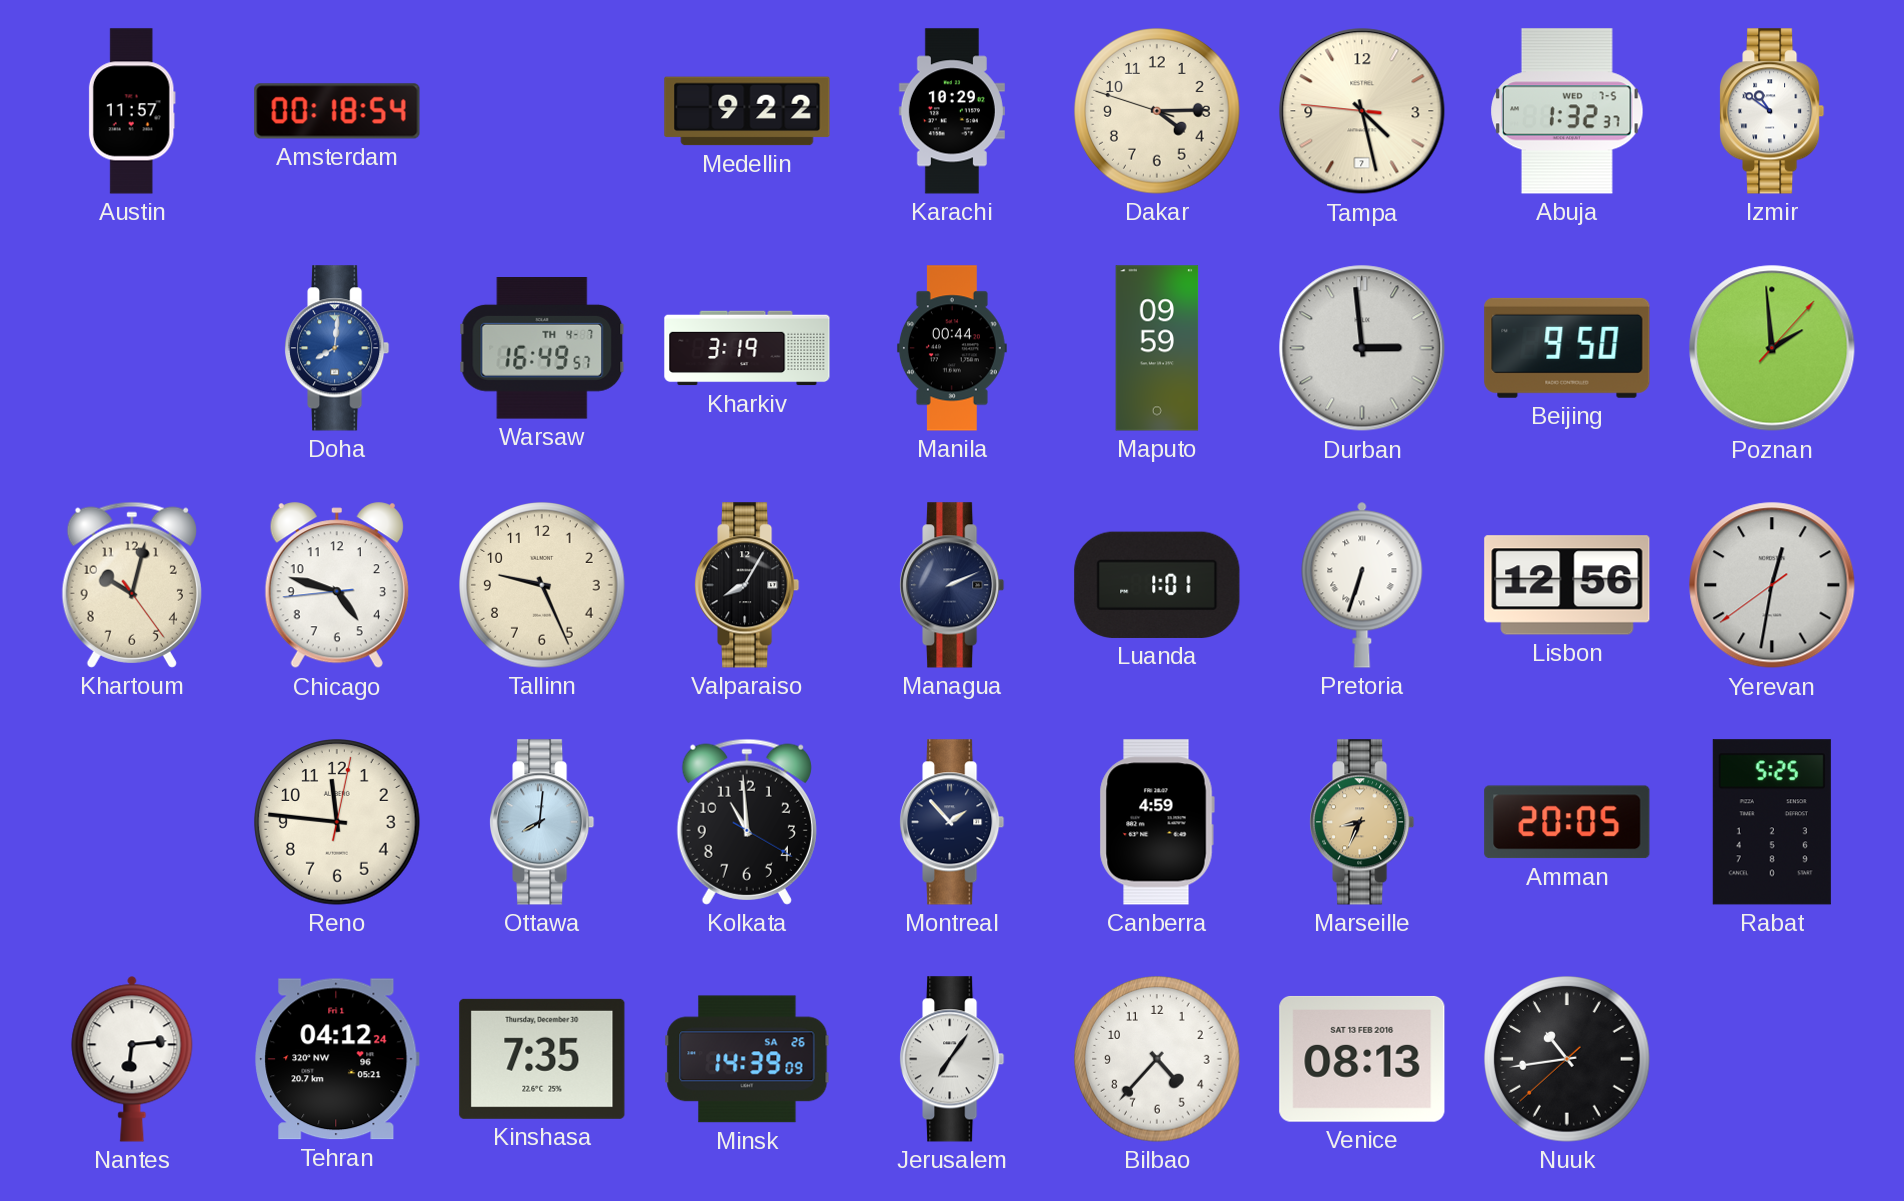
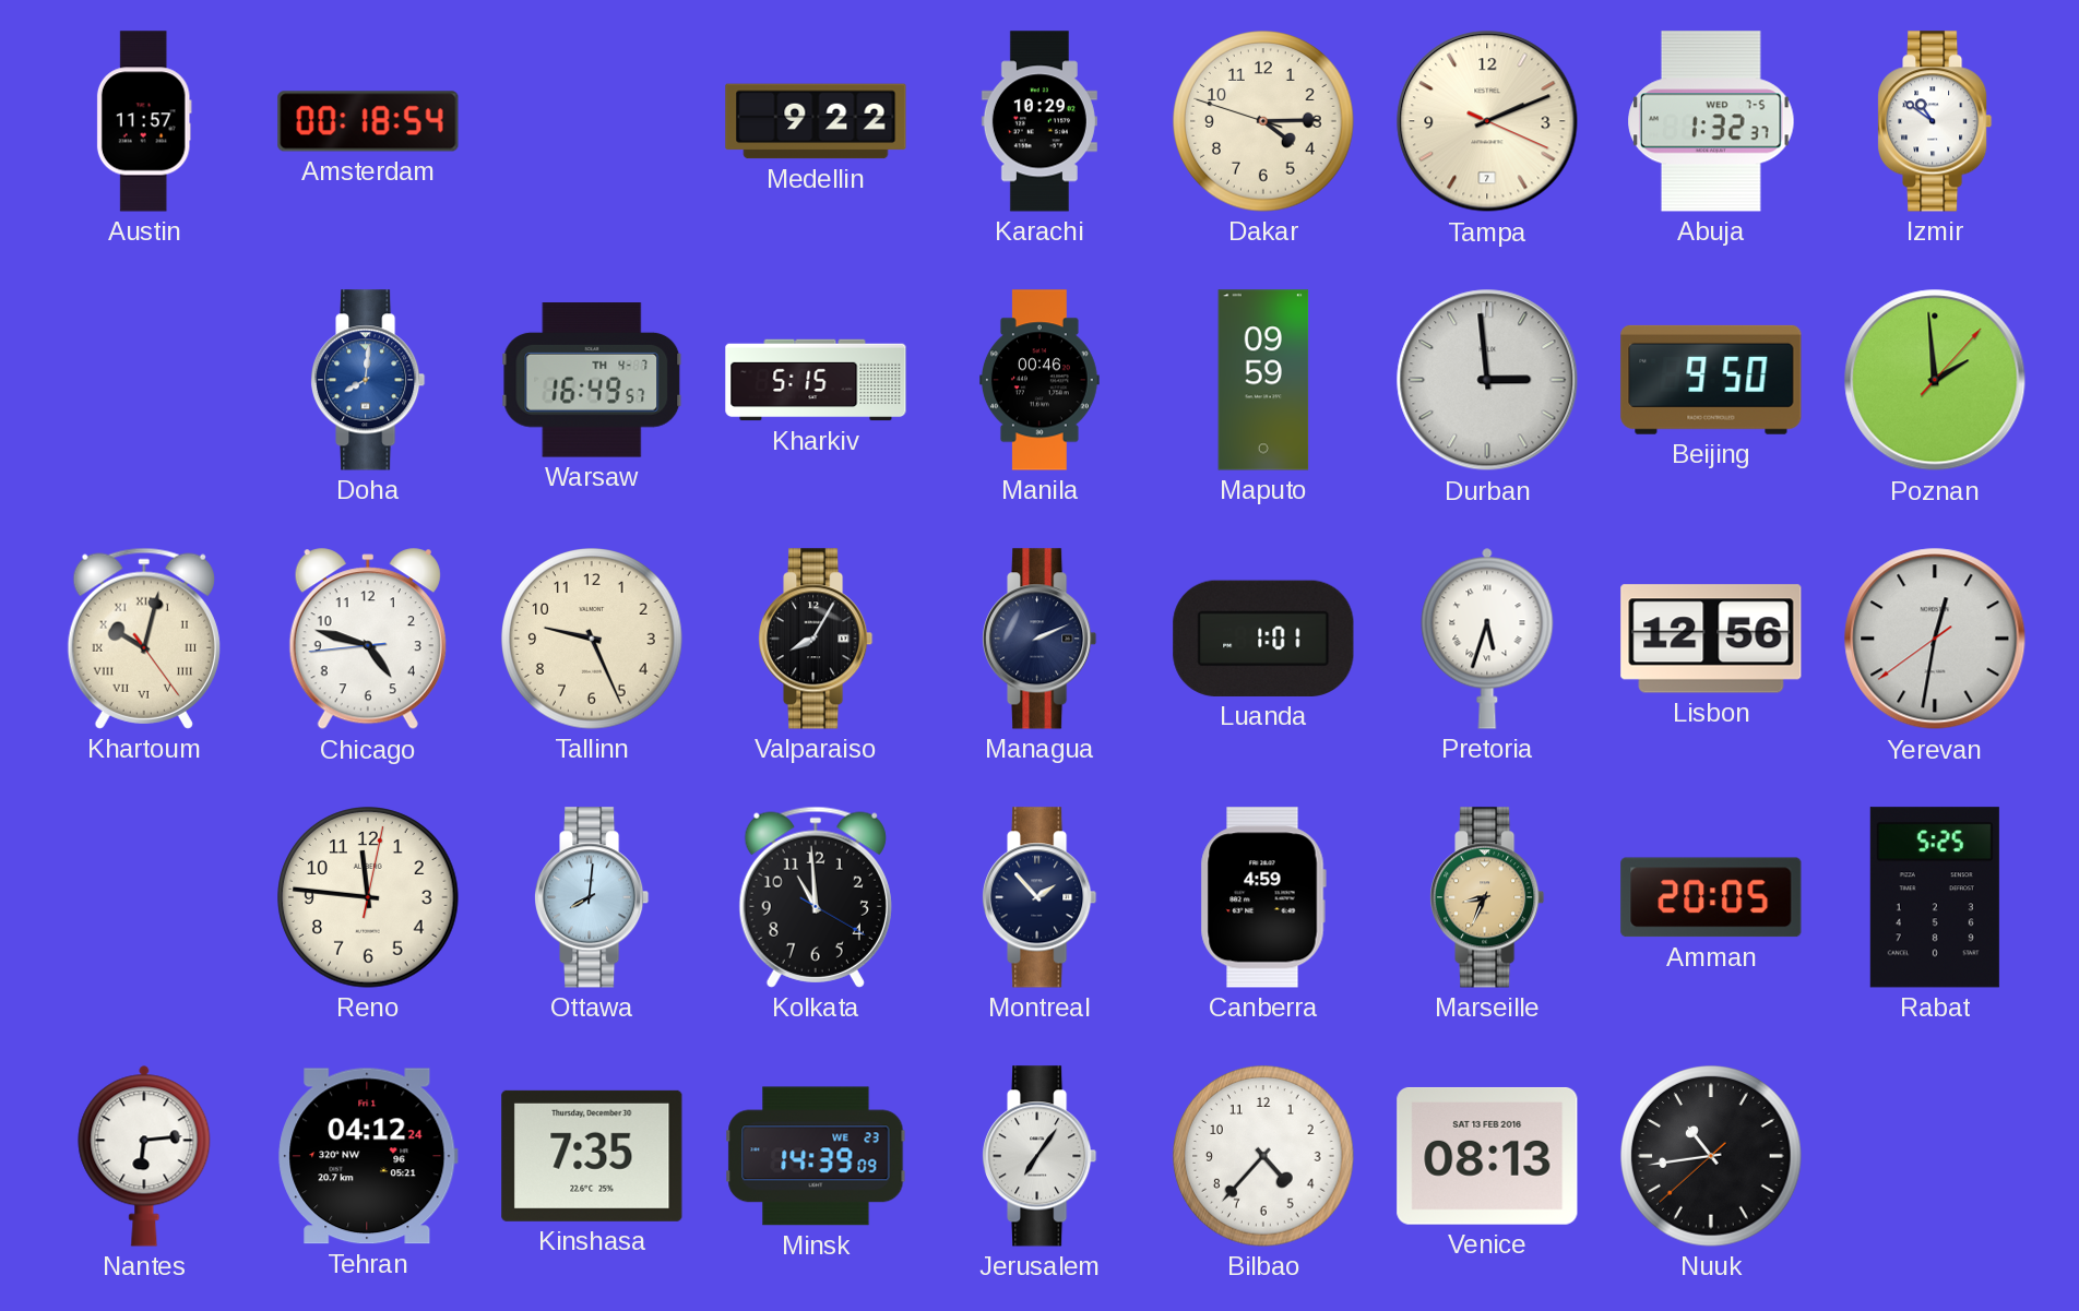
Tampa: 4:27 -> 2:11
Kharkiv: 3:19 -> 5:15
Manila: 00:44 -> 00:46
Khartoum numerals: Arabic -> Roman
Pretoria: 6:33 -> 5:33
Minsk date: SA 26 -> WE 23
